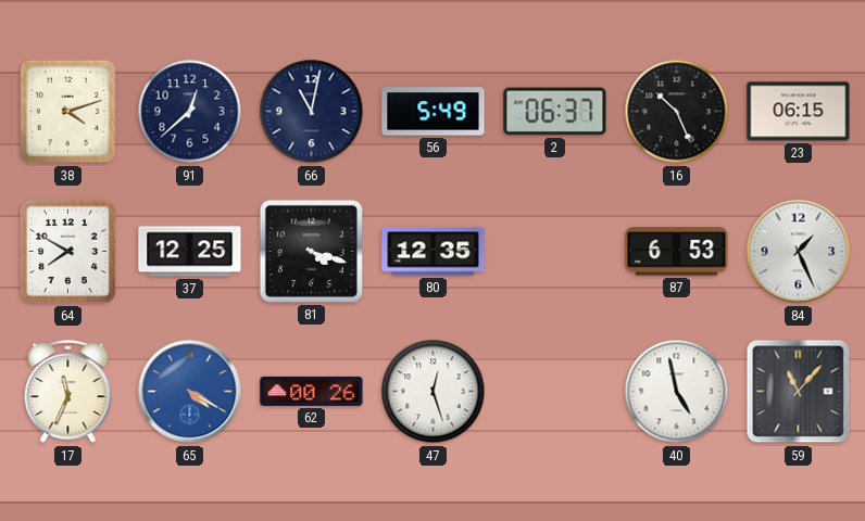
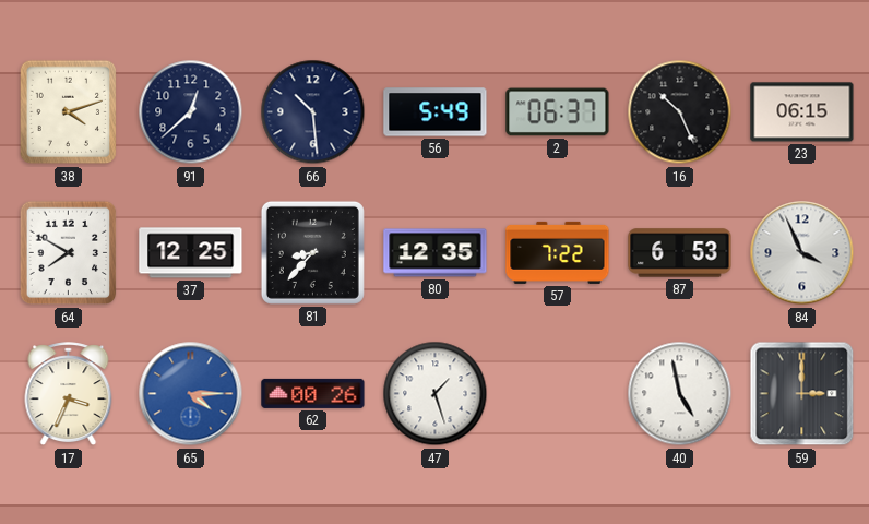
66: 11:02 -> 10:29
81: 4:18 -> 8:37
57: none -> 7:22
84: 1:26 -> 3:56
17: 11:34 -> 3:34
65: 4:20 -> 4:15
47: 12:27 -> 1:27
59: 11:07 -> 3:00
